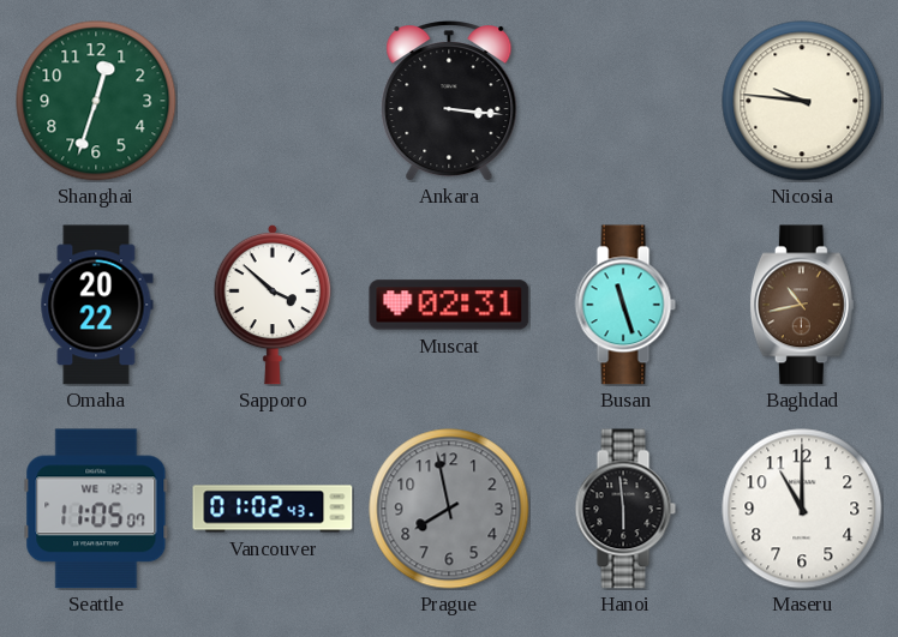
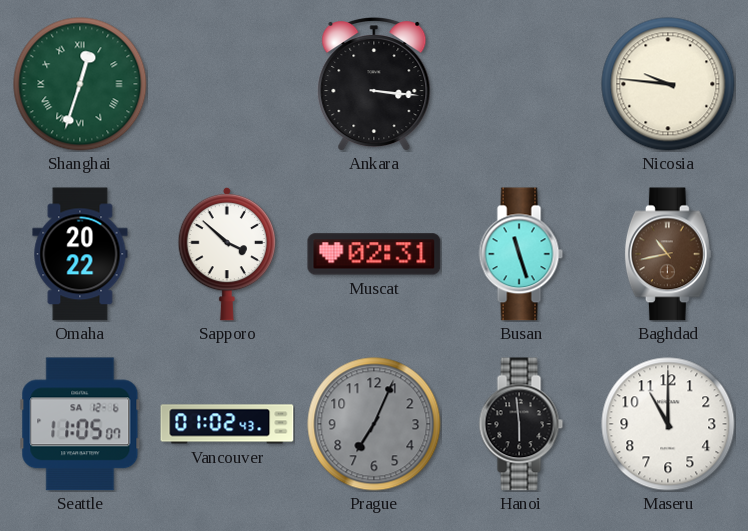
Shanghai numerals: Arabic -> Roman
Seattle date: WE 12-3 -> SA 12-6
Prague: 7:58 -> 7:04
